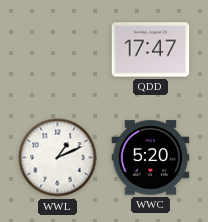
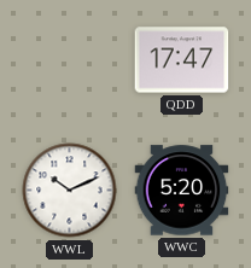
WWL: 1:11 -> 10:11
